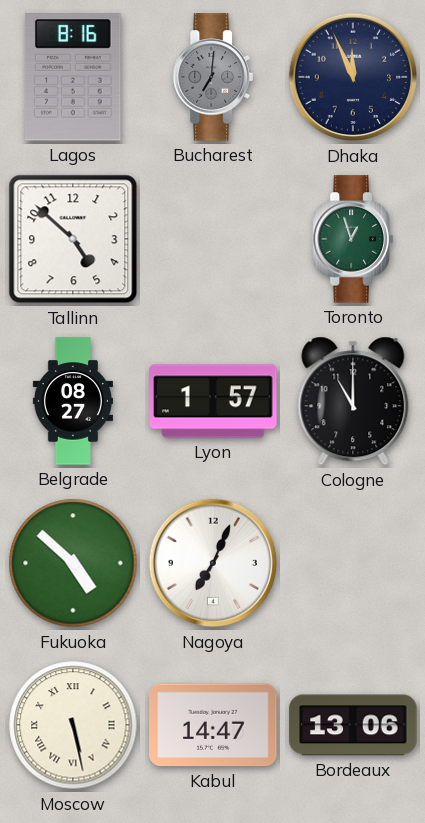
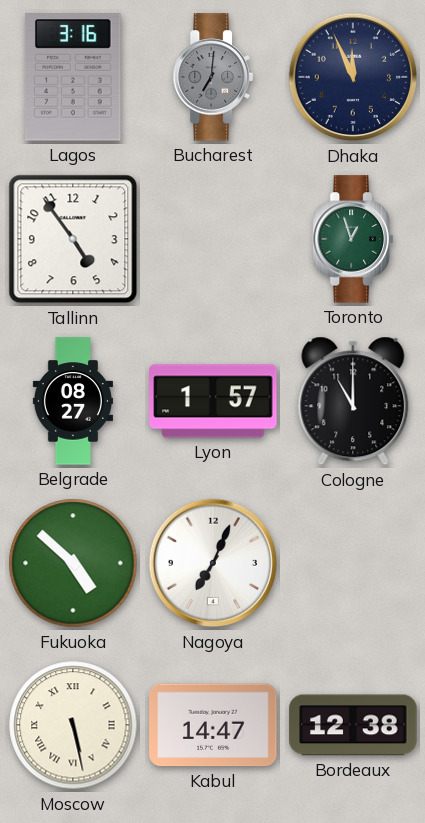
Lagos: 8:16 -> 3:16
Tallinn: 4:52 -> 4:54
Bordeaux: 13:06 -> 12:38
